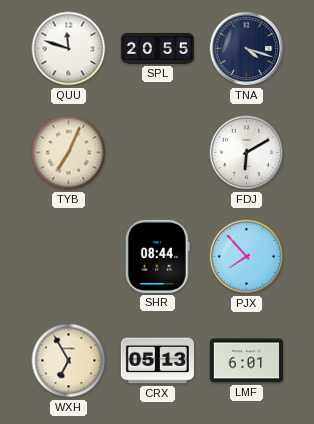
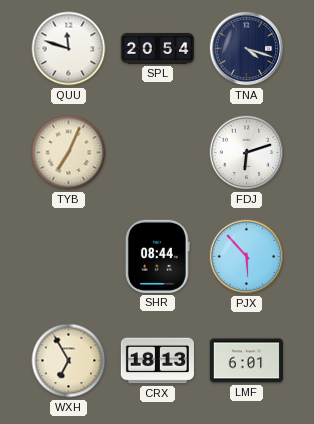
SPL: 20:55 -> 20:54
FDJ: 6:10 -> 6:12
PJX: 7:53 -> 5:53
CRX: 05:13 -> 18:13
